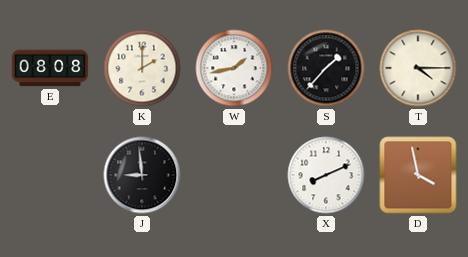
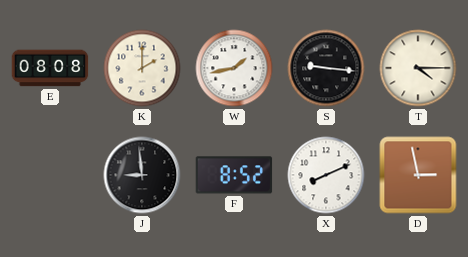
S: 1:37 -> 9:16
F: none -> 8:52
D: 3:58 -> 2:58
